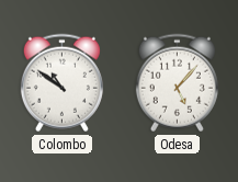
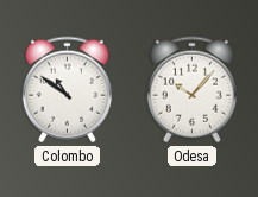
Odesa: 5:07 -> 10:07
